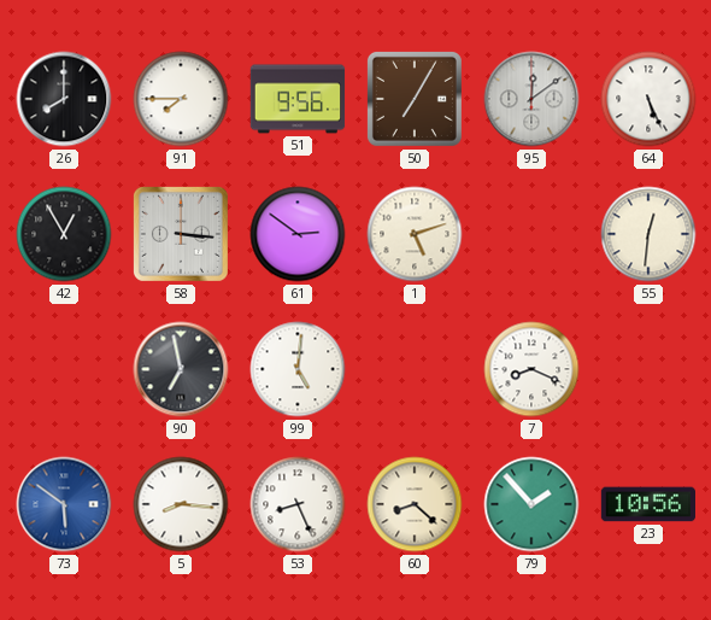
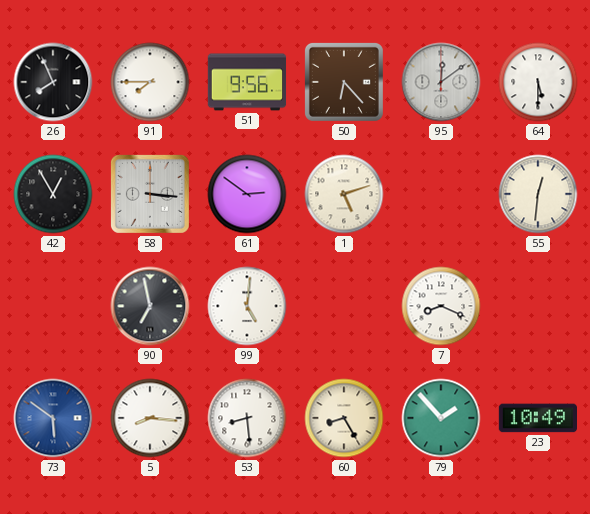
26: 8:00 -> 7:56
50: 7:05 -> 6:23
64: 5:26 -> 5:30
53: 8:26 -> 8:29
60: 8:22 -> 8:25
23: 10:56 -> 10:49
